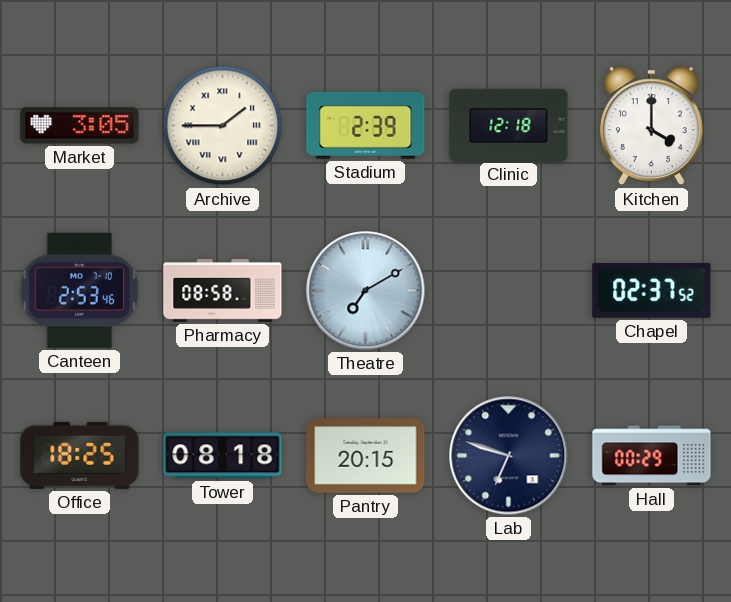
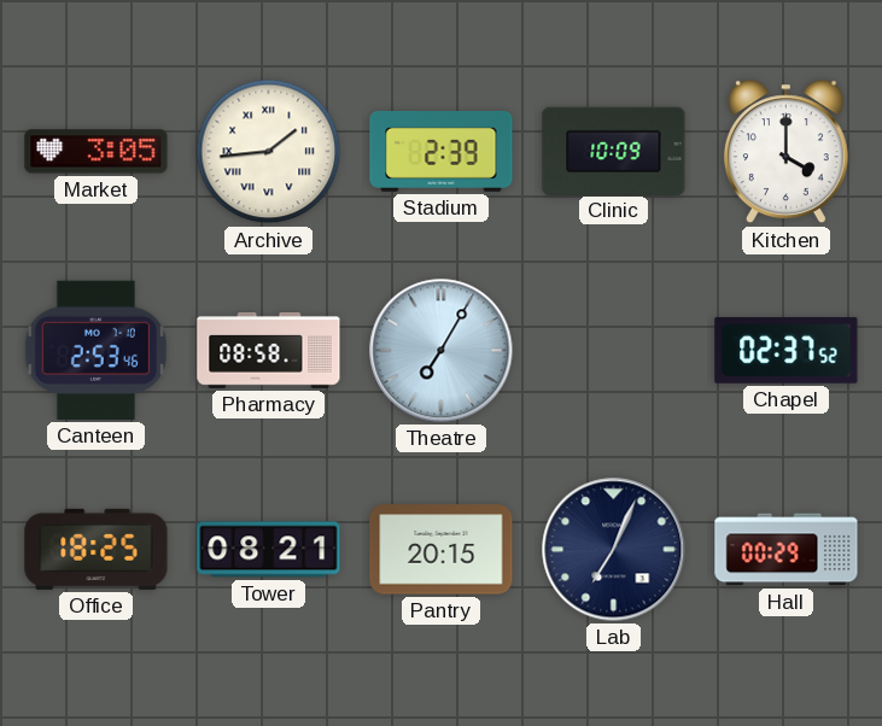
Archive: 1:45 -> 1:44
Clinic: 12:18 -> 10:09
Theatre: 7:10 -> 7:05
Tower: 08:18 -> 08:21
Lab: 6:48 -> 7:04
